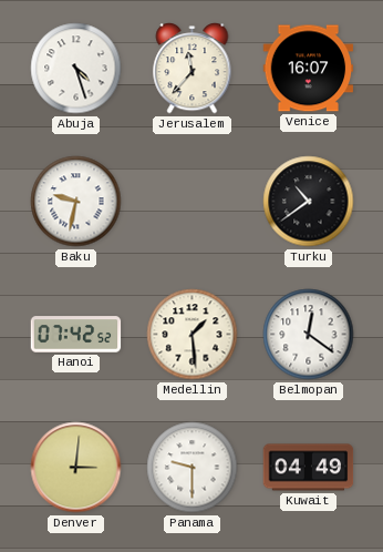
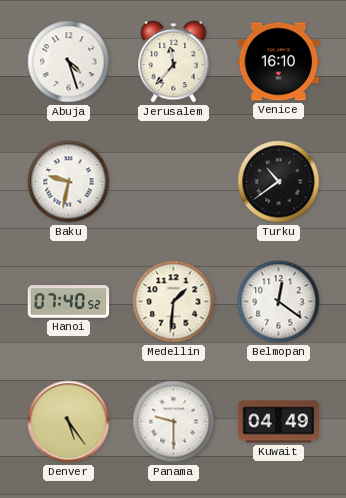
Venice: 16:07 -> 16:10
Hanoi: 07:42 -> 07:40
Medellin: 1:29 -> 1:31
Denver: 3:01 -> 5:24
